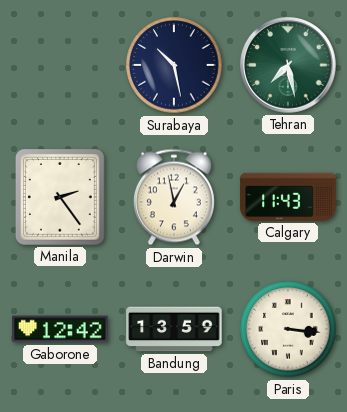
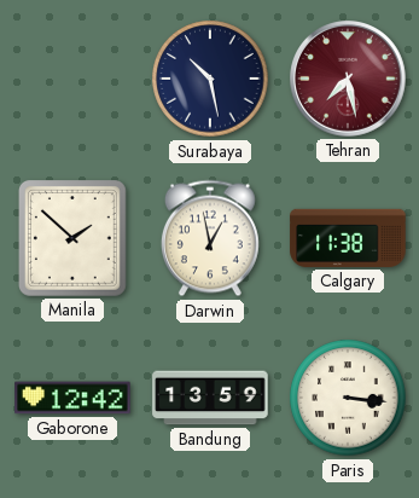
Tehran dial: green -> burgundy
Manila: 2:24 -> 1:52
Calgary: 11:43 -> 11:38
